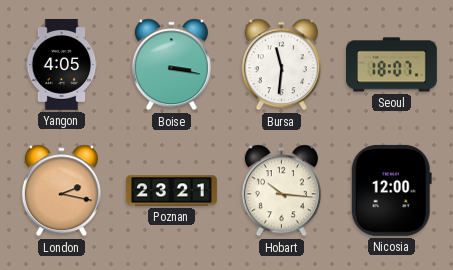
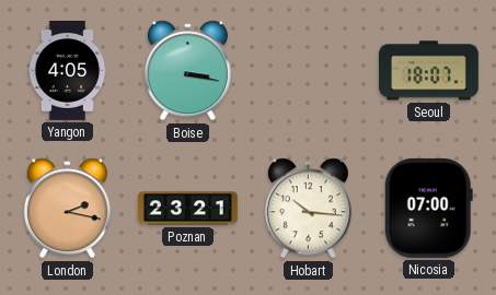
Bursa: 11:31 -> none
Nicosia: 12:00 -> 07:00
